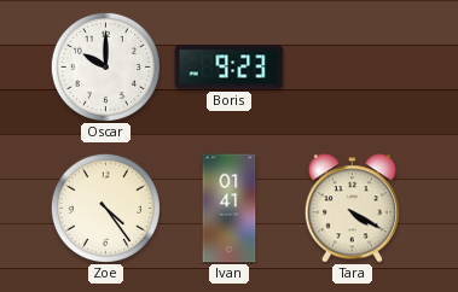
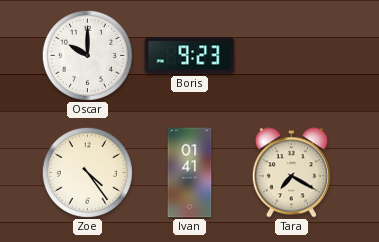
Tara: 4:20 -> 7:20
